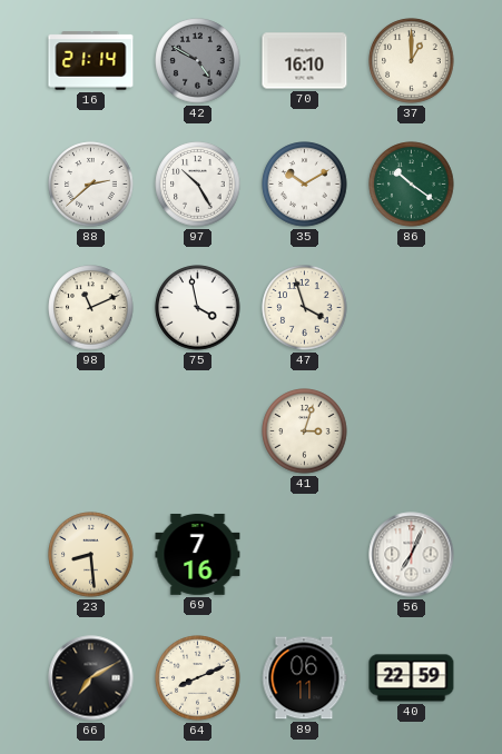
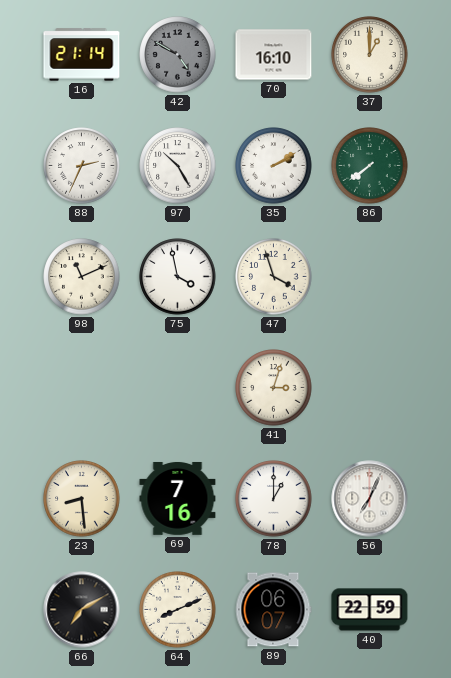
88: 2:38 -> 2:34
35: 10:10 -> 2:10
86: 10:21 -> 7:39
78: none -> 1:00
89: 06:11 -> 06:07
